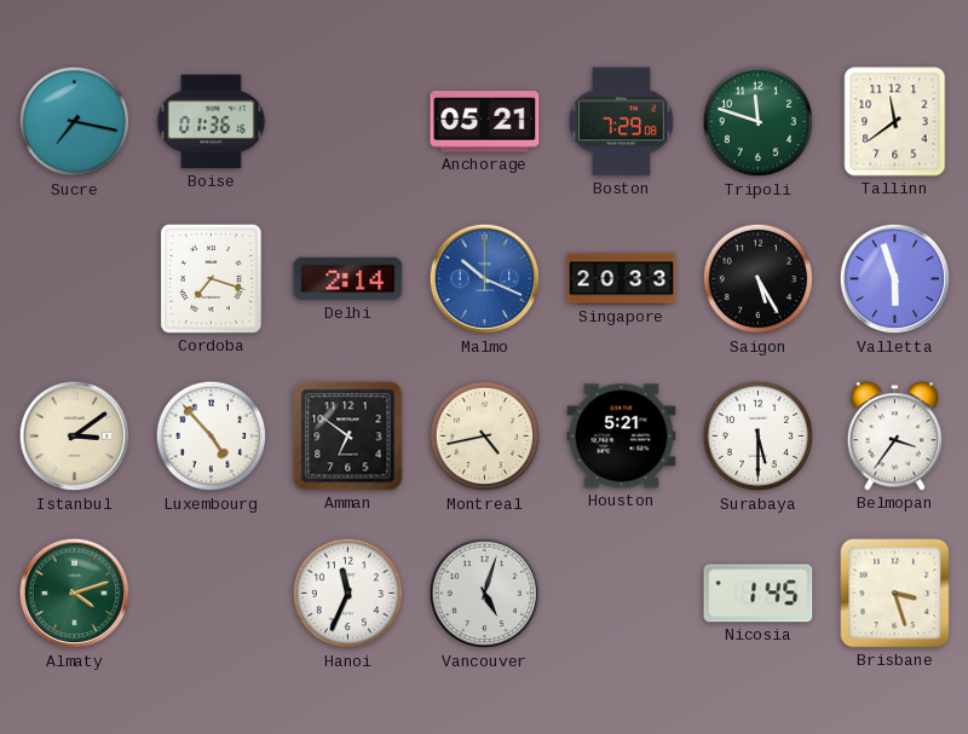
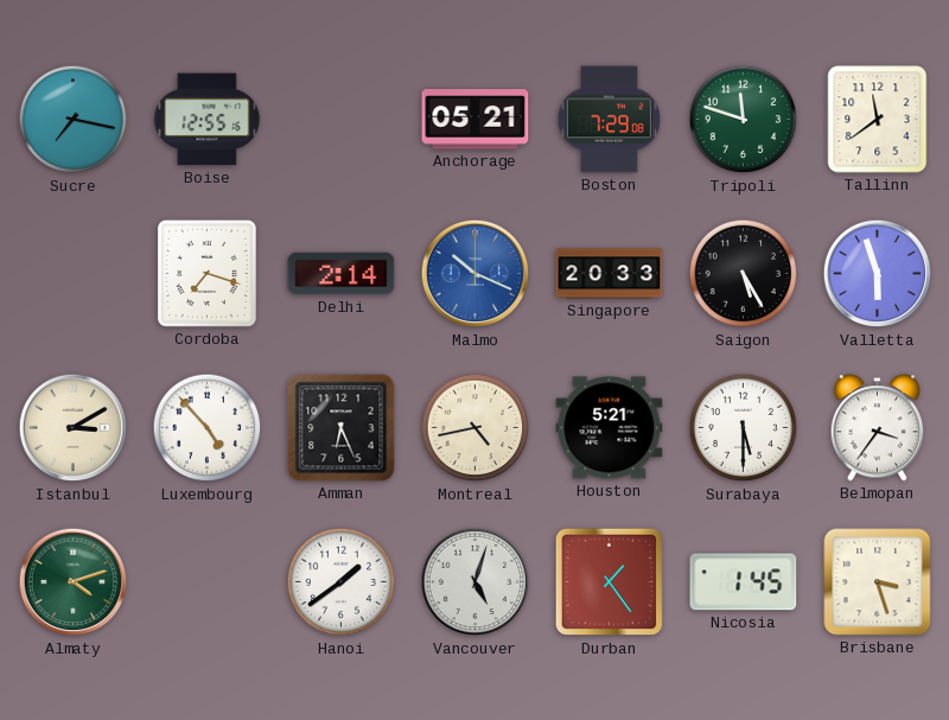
Boise: 01:36 -> 12:55
Istanbul: 3:09 -> 3:10
Amman: 6:51 -> 6:26
Hanoi: 11:34 -> 1:39
Durban: none -> 1:24
